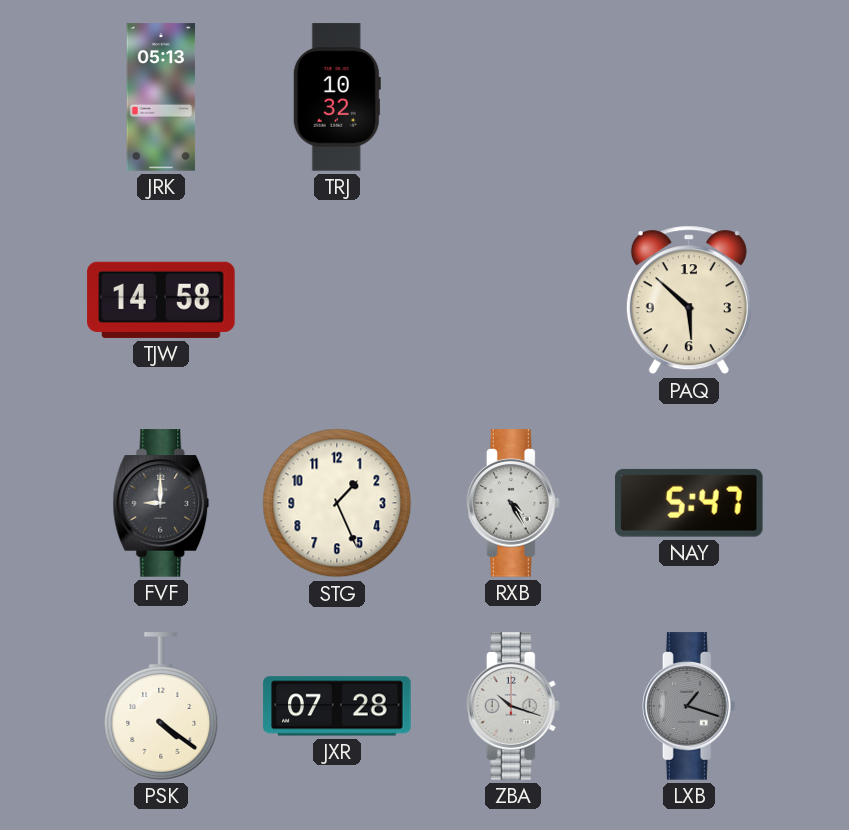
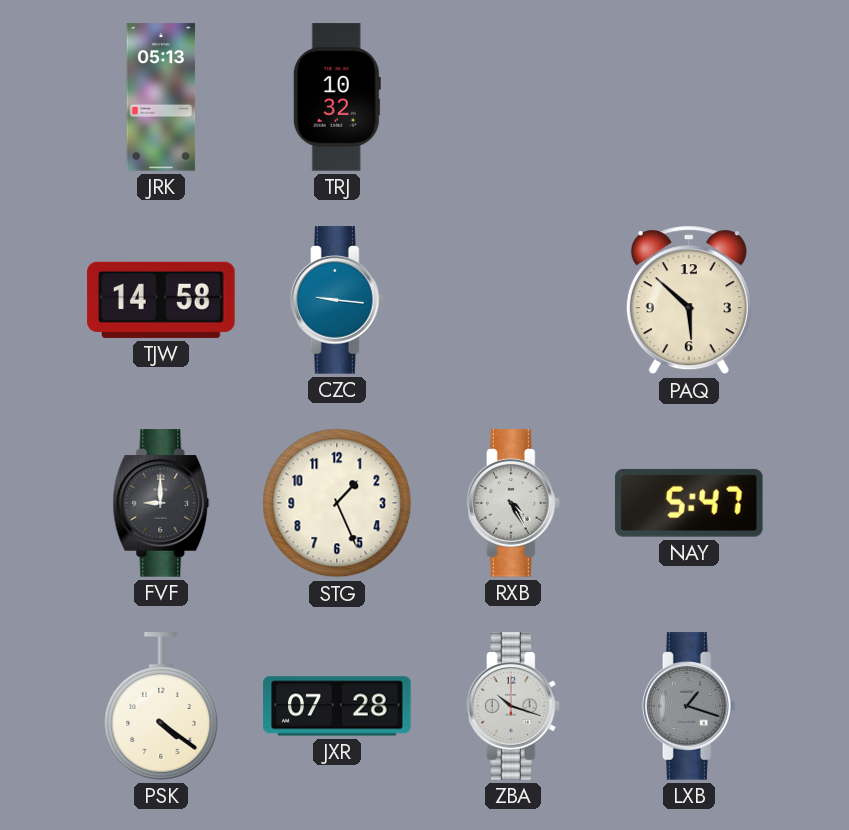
CZC: none -> 9:16
